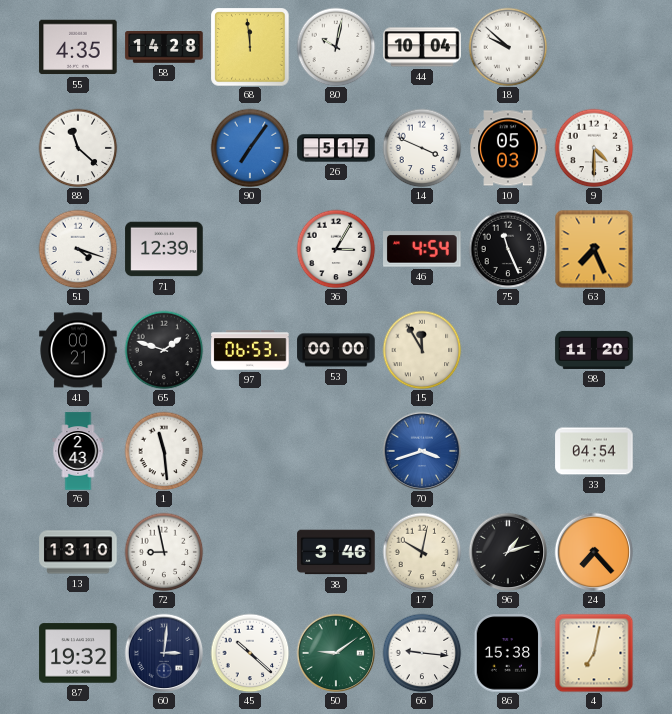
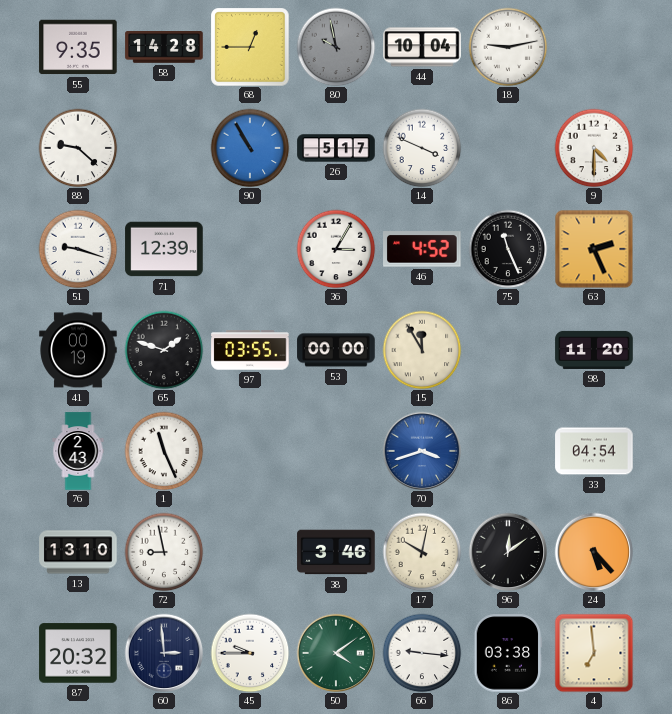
55: 4:35 -> 9:35
68: 11:59 -> 12:45
80: 10:02 -> 9:58
80 dial: white -> grey
18: 9:52 -> 9:13
88: 11:22 -> 9:22
90: 7:06 -> 10:55
10: 05:03 -> none
51: 4:18 -> 9:18
46: 4:54 -> 4:52
63: 7:26 -> 2:26
41: 00:21 -> 00:19
97: 06:53 -> 03:55
1: 11:29 -> 11:26
96: 1:12 -> 12:09
24: 7:23 -> 5:23
87: 19:32 -> 20:32
60: 3:01 -> 2:59
45: 10:22 -> 9:45
50: 9:09 -> 4:09
86: 15:38 -> 03:38
4: 7:02 -> 6:59
